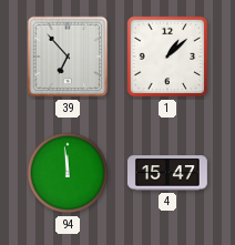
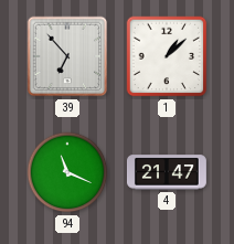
94: 11:59 -> 11:19
4: 15:47 -> 21:47
